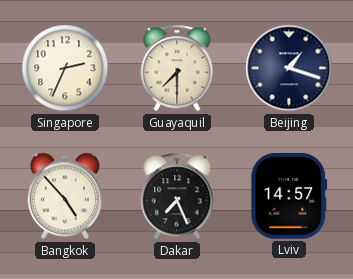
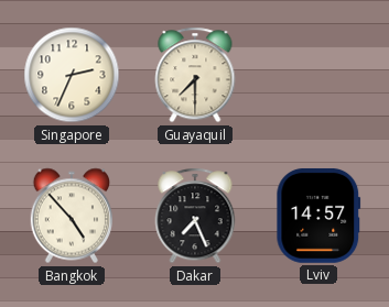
Beijing: 1:18 -> none
